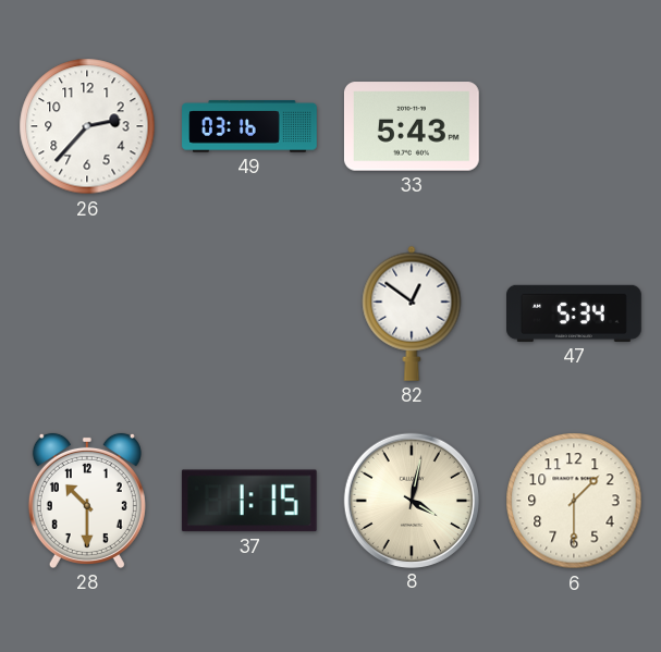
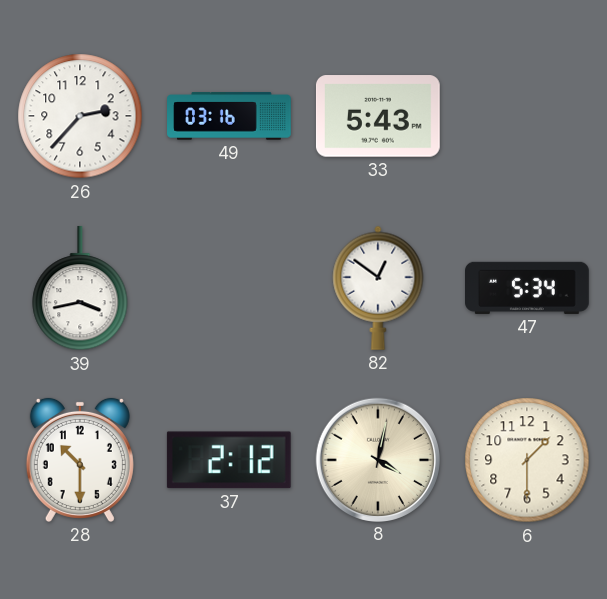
39: none -> 3:43
37: 1:15 -> 2:12
